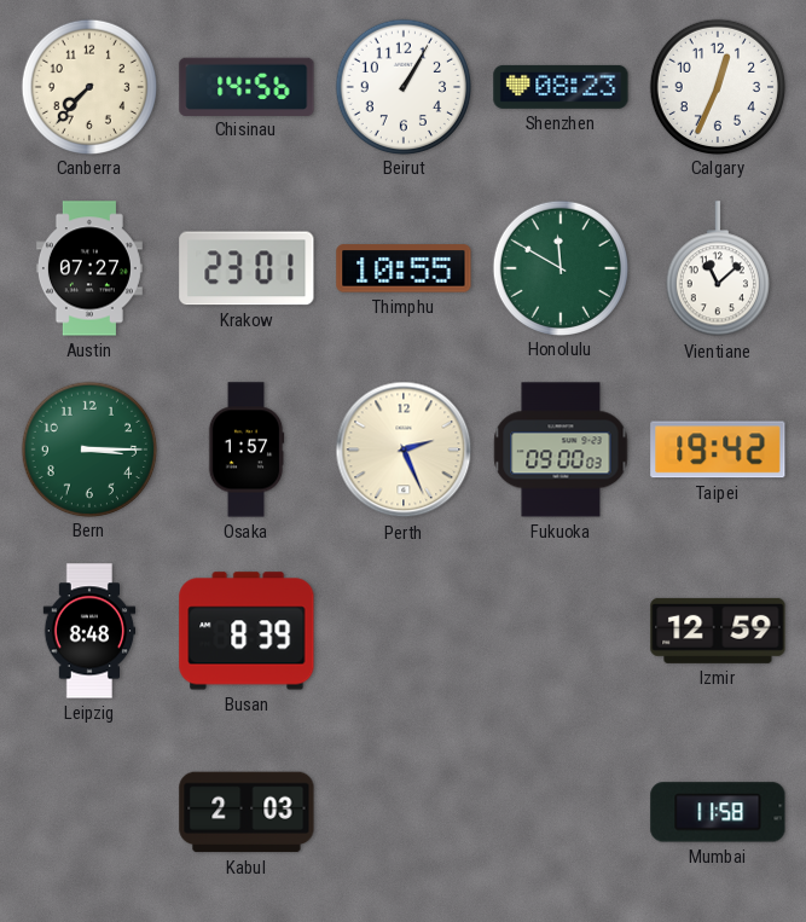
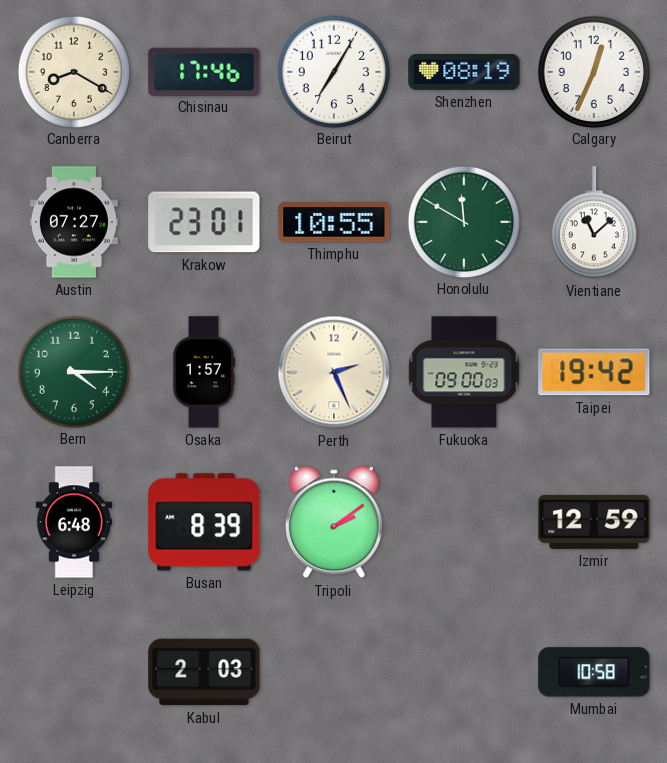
Canberra: 7:37 -> 8:20
Chisinau: 14:56 -> 17:46
Beirut: 1:05 -> 7:05
Shenzhen: 08:23 -> 08:19
Bern: 3:15 -> 4:15
Leipzig: 8:48 -> 6:48
Tripoli: none -> 2:09
Mumbai: 11:58 -> 10:58
